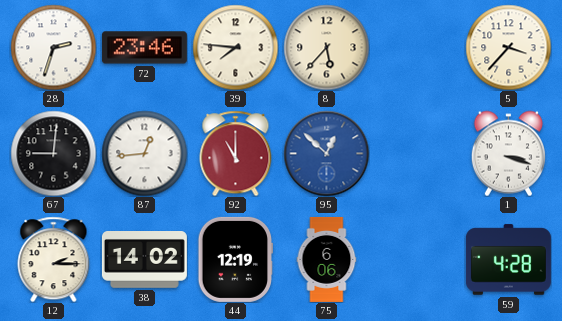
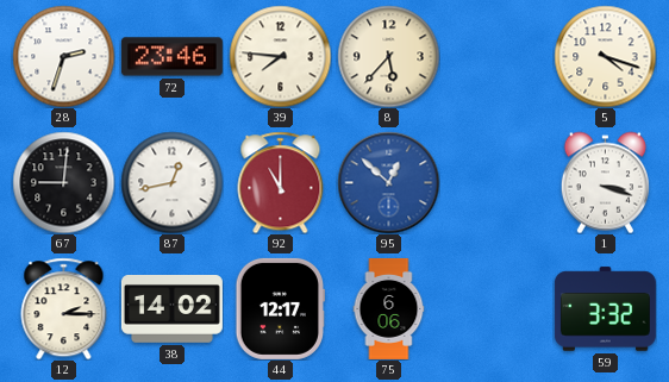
5: 3:37 -> 4:18
87: 12:44 -> 12:43
44: 12:19 -> 12:17
59: 4:28 -> 3:32
